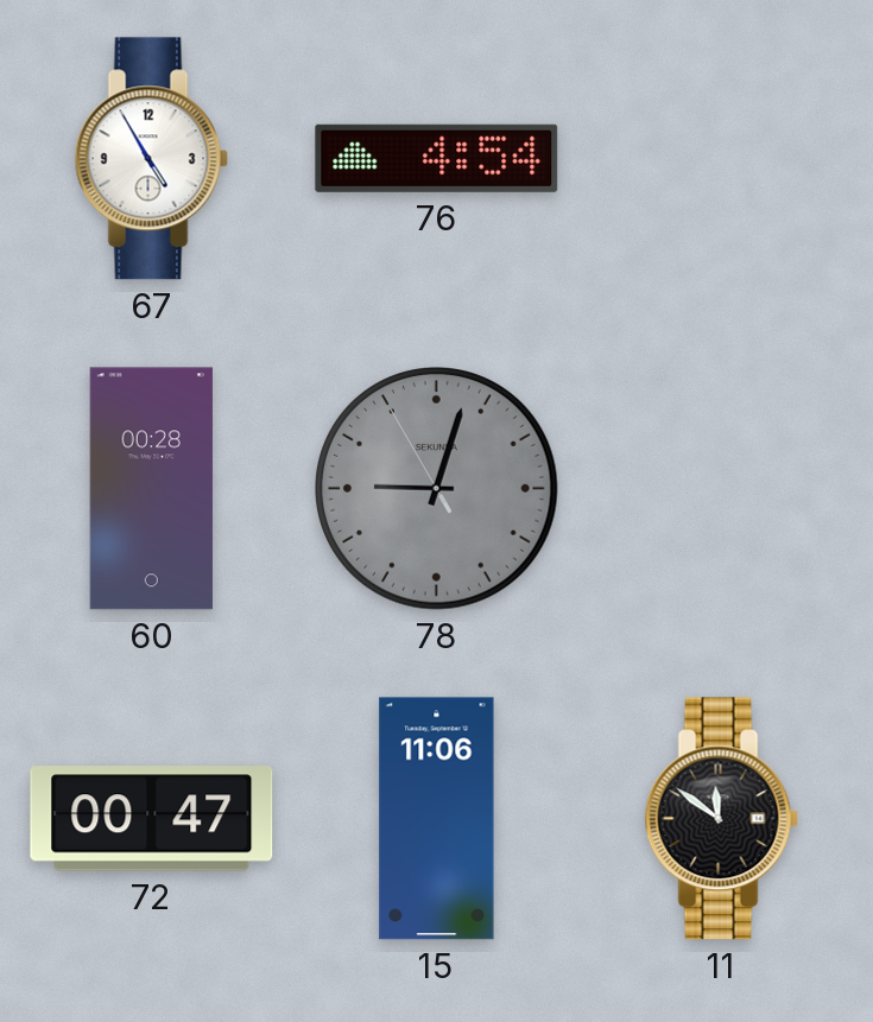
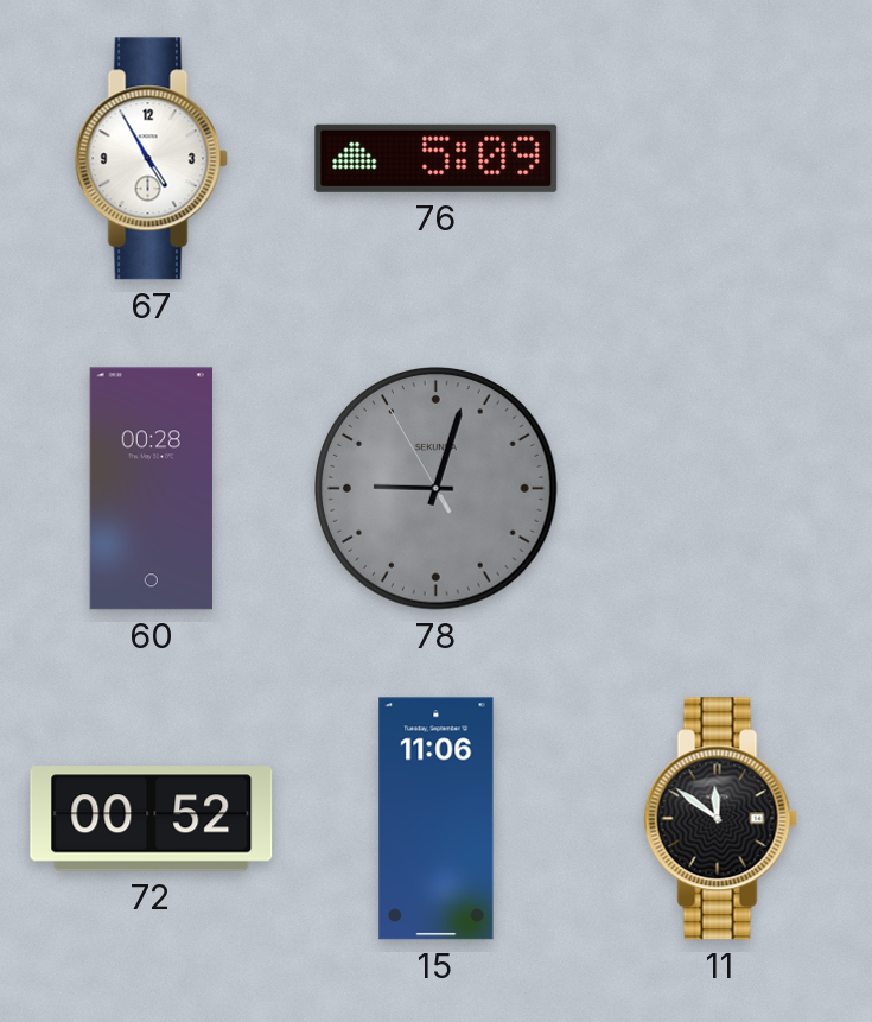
76: 4:54 -> 5:09
72: 00:47 -> 00:52
